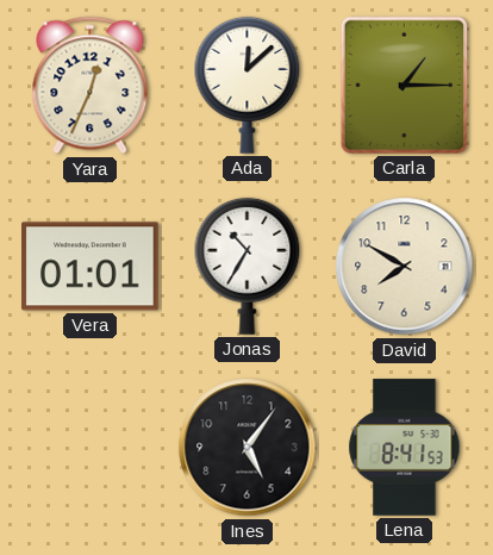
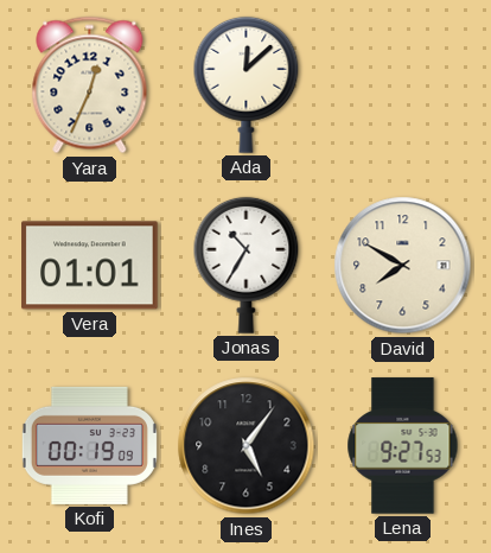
Carla: 1:15 -> none
Kofi: none -> 00:19
Lena: 8:41 -> 9:27
